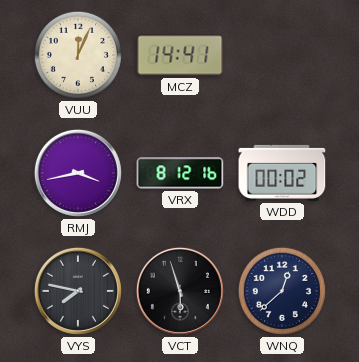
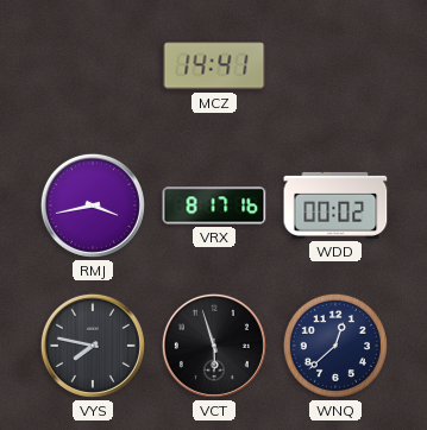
VUU: 12:04 -> none
VRX: 8:12 -> 8:17
